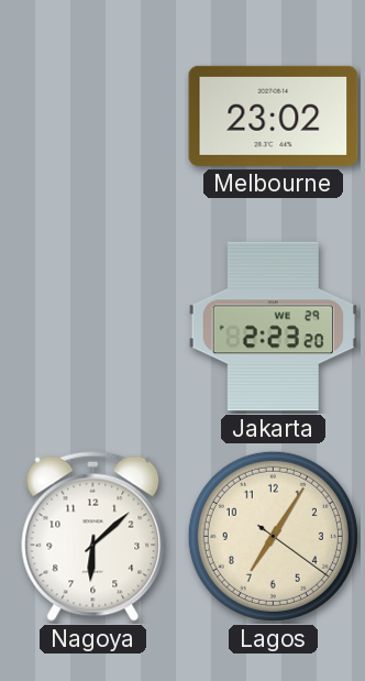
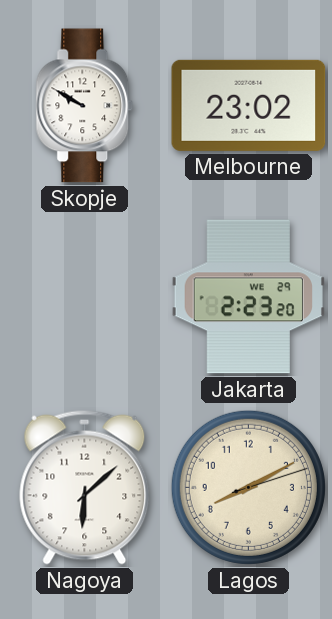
Skopje: none -> 9:50
Lagos: 7:05 -> 8:10
